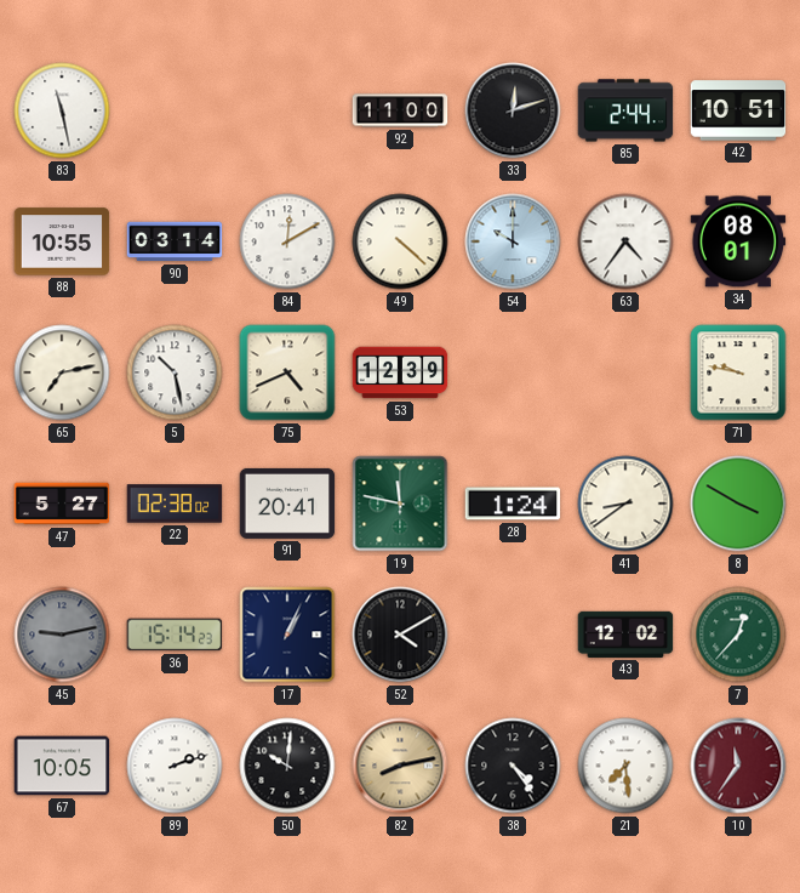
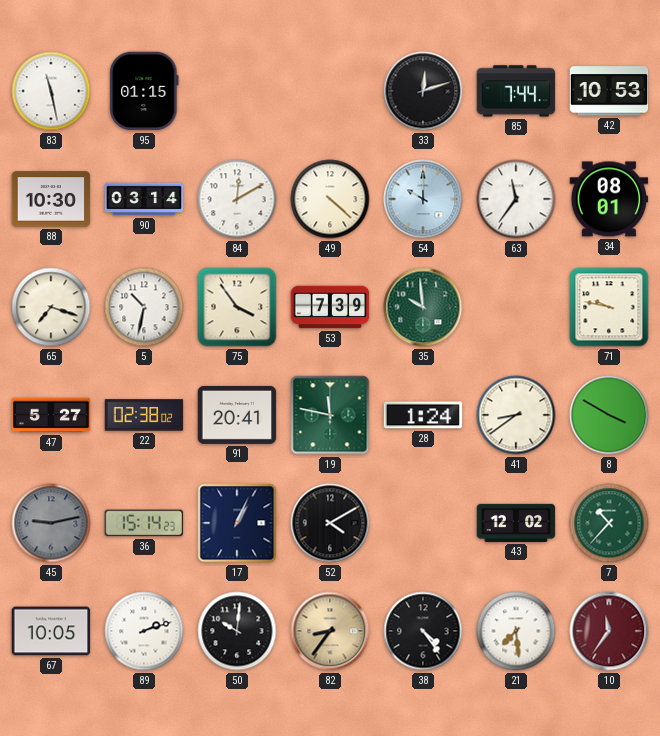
95: none -> 01:15
92: 11:00 -> none
85: 2:44 -> 7:44
42: 10:51 -> 10:53
88: 10:55 -> 10:30
63: 4:36 -> 11:36
65: 7:13 -> 7:18
5: 10:28 -> 10:32
75: 4:41 -> 3:54
53: 12:39 -> 7:39
35: none -> 9:59
7: 12:37 -> 10:37
82: 8:13 -> 8:36
